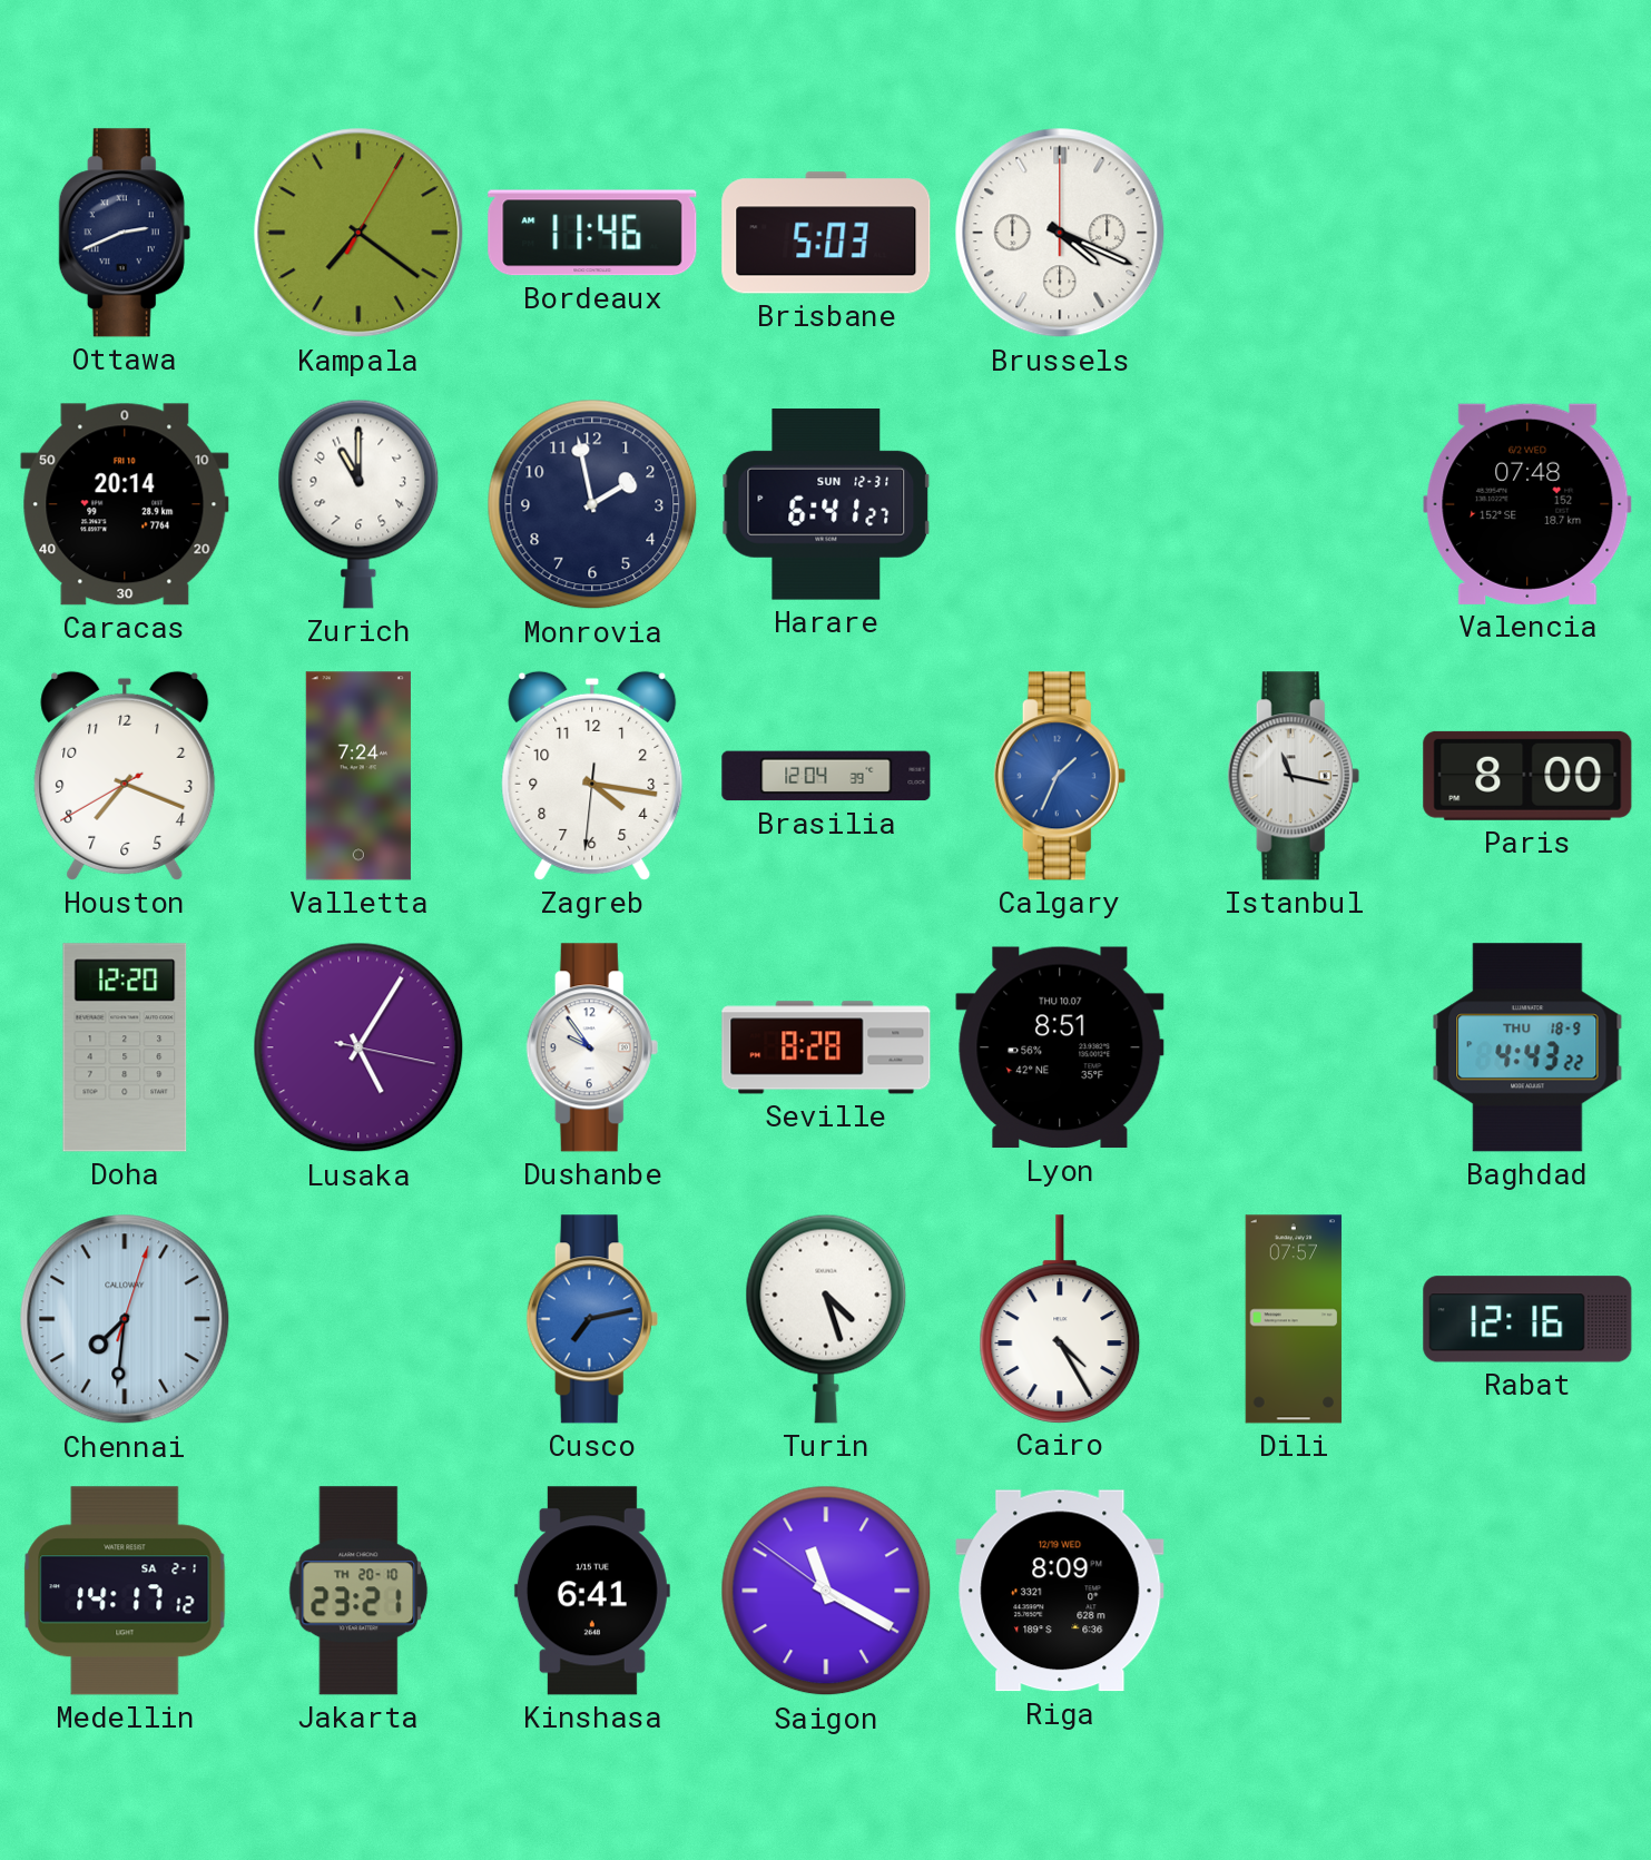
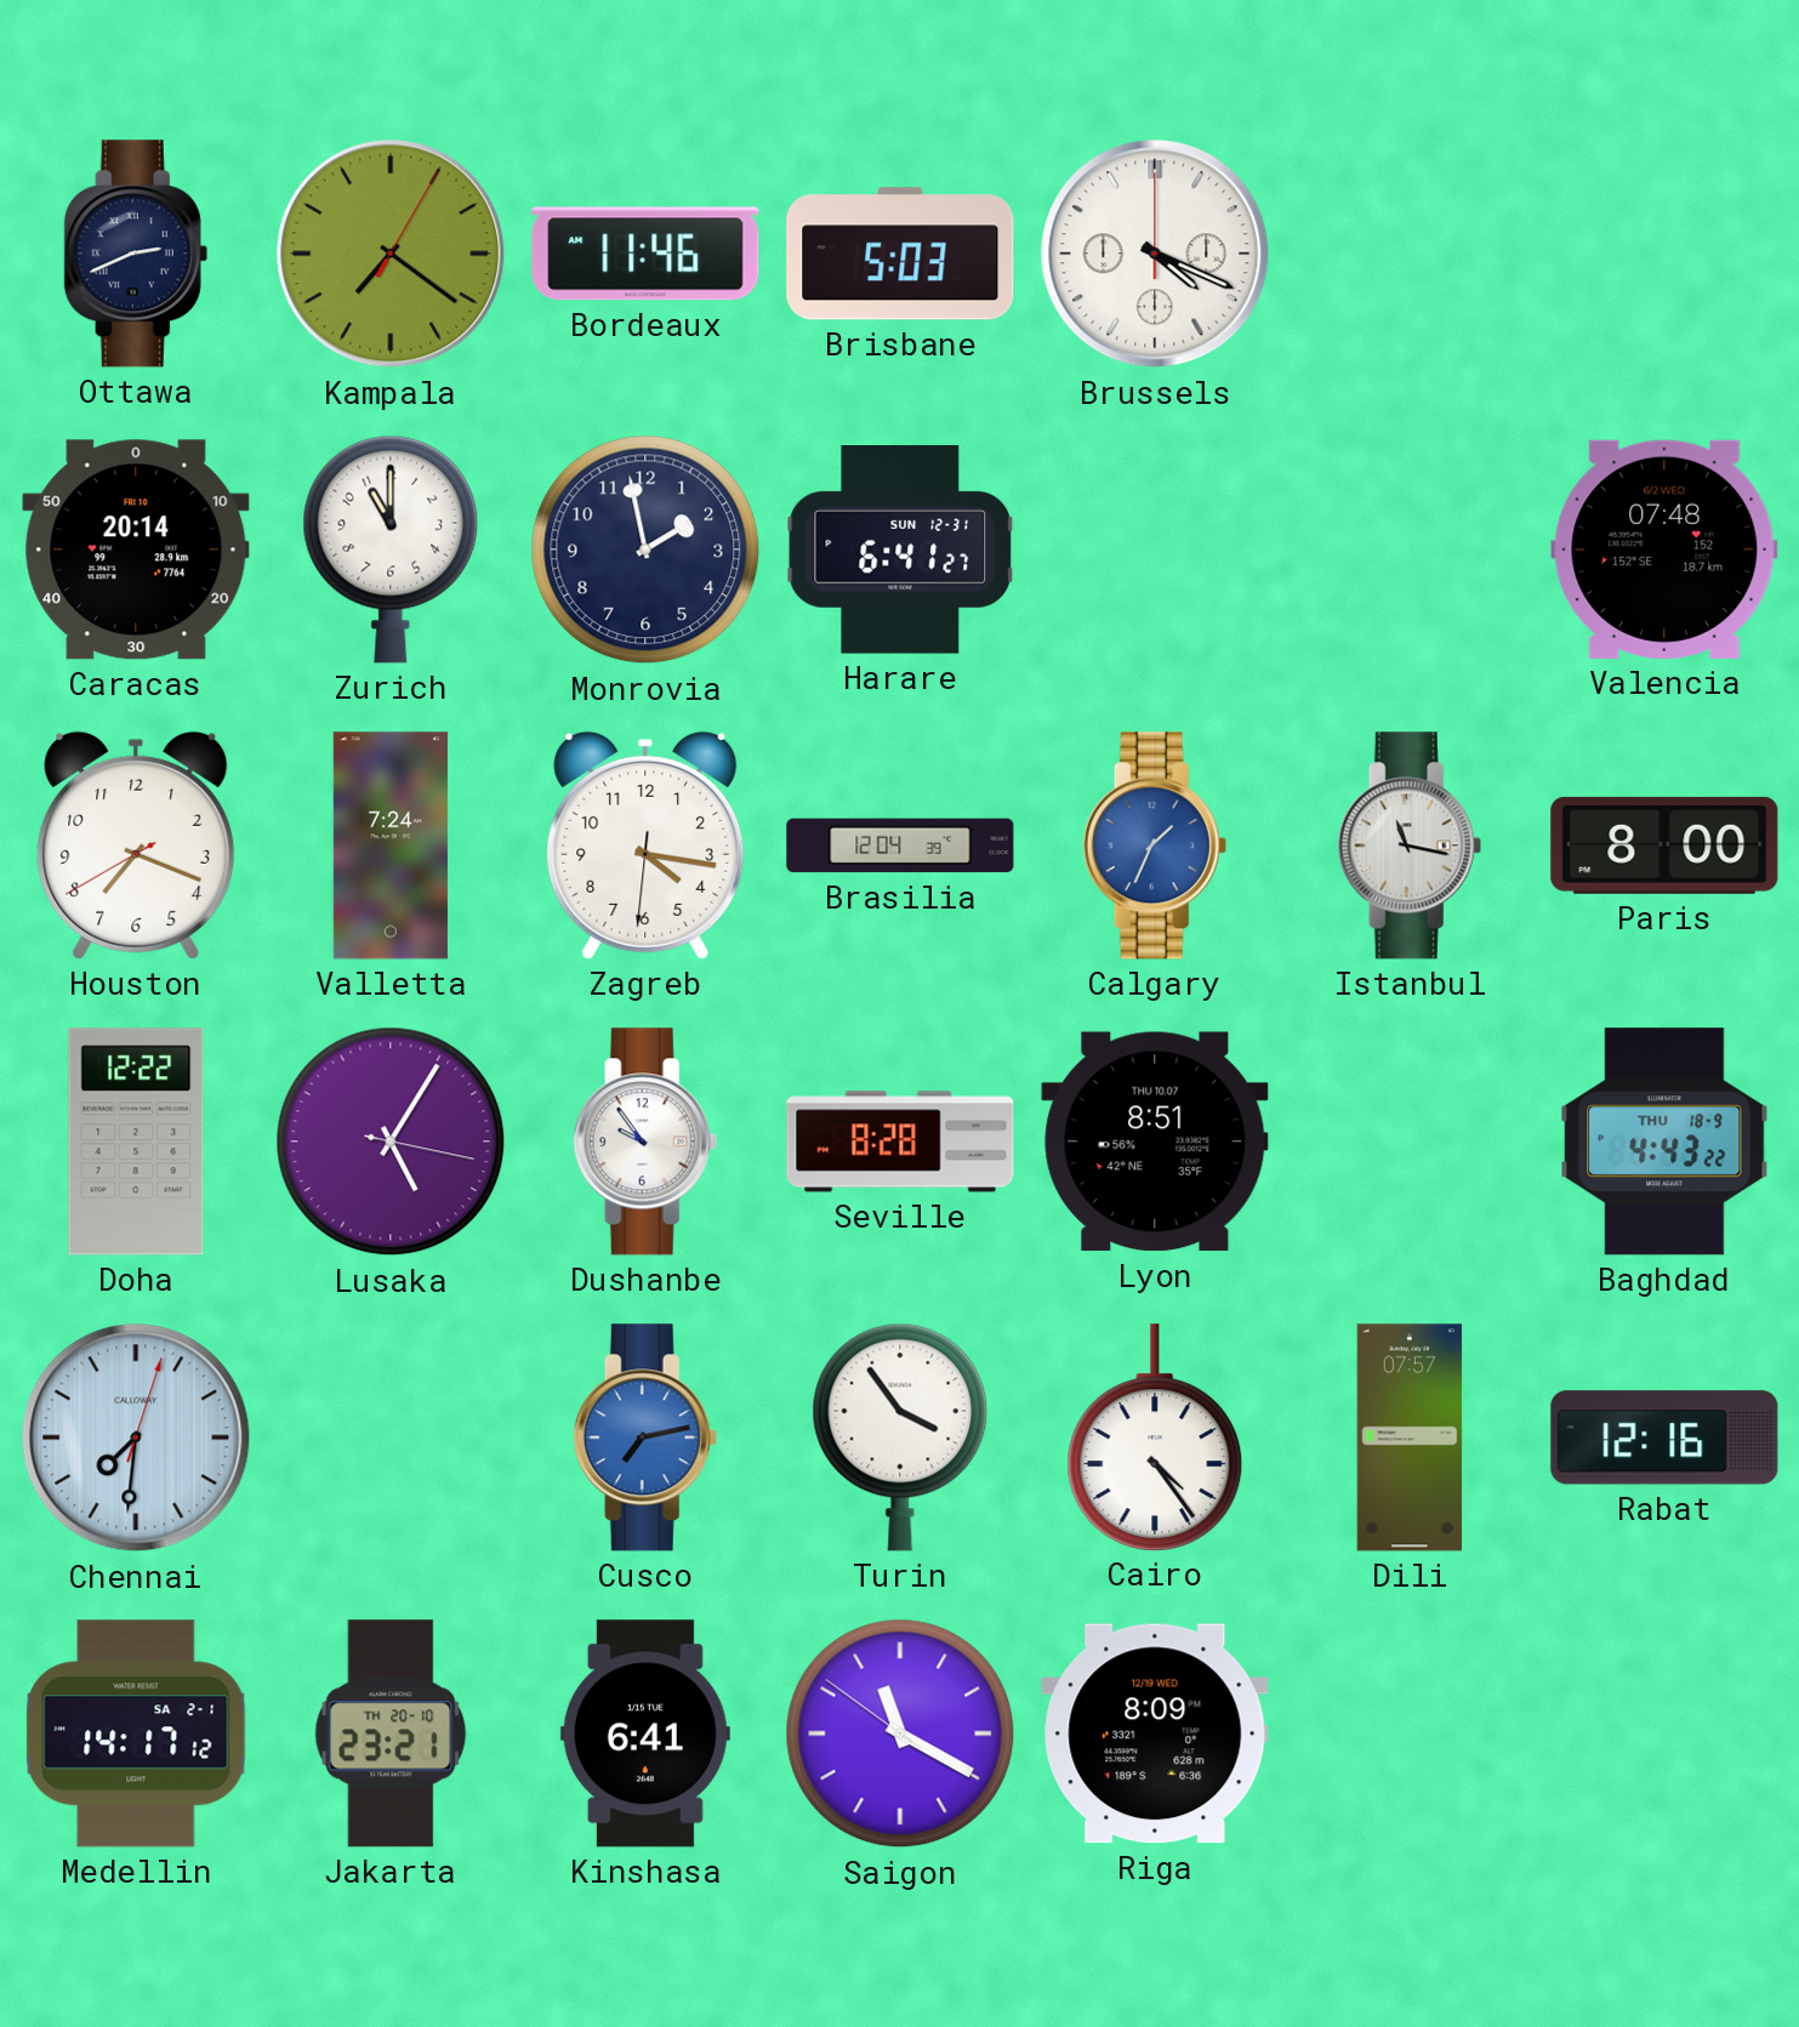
Doha: 12:20 -> 12:22
Turin: 4:27 -> 3:54
Cairo: 4:25 -> 4:24
